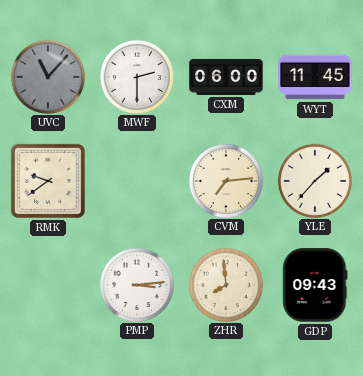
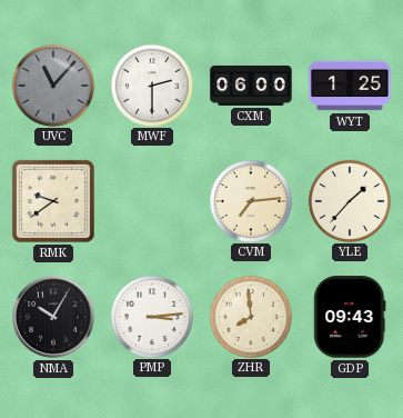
WYT: 11:45 -> 1:25
NMA: none -> 10:05
